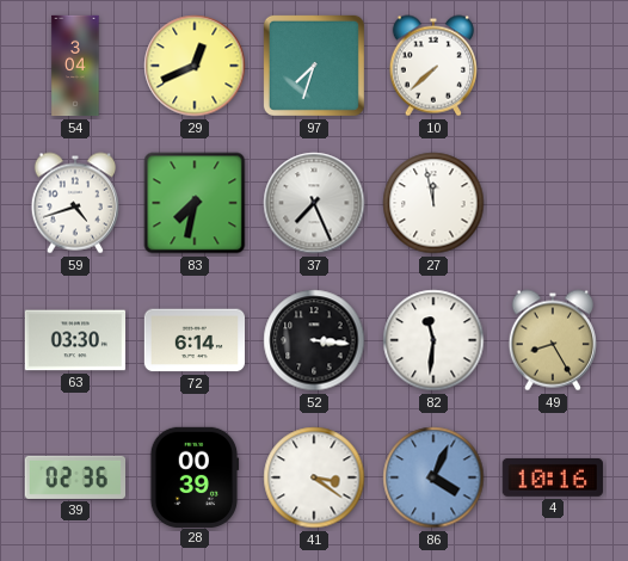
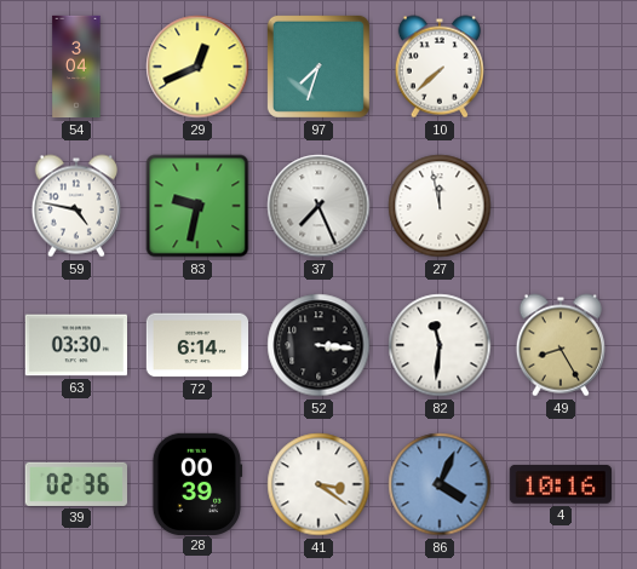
59: 4:42 -> 4:47
83: 7:32 -> 9:32
